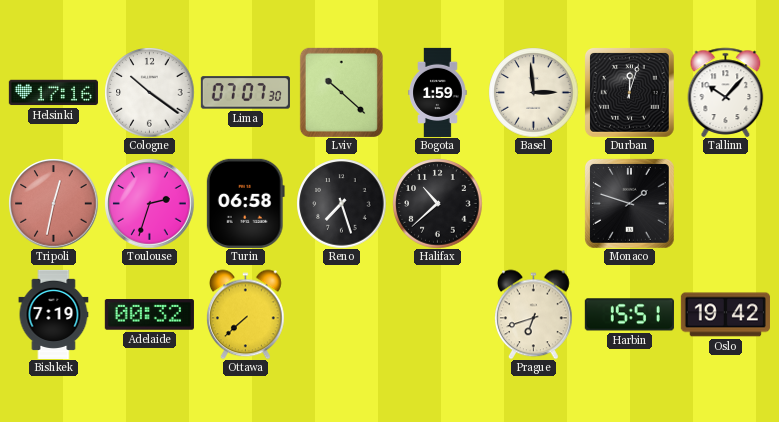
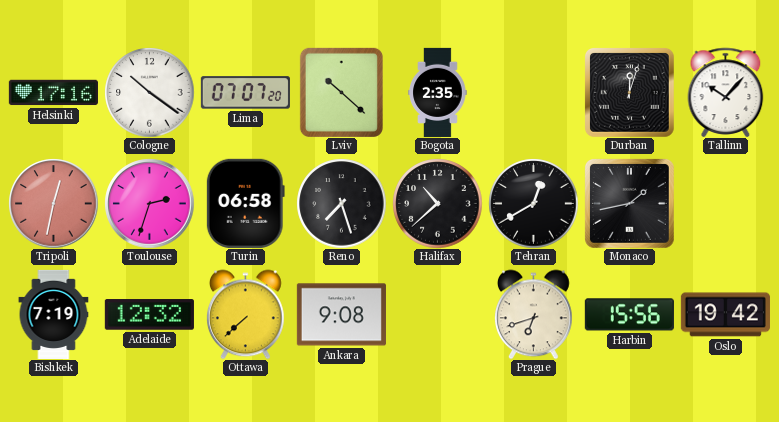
Lima: 07:07:30 -> 07:07:20
Bogota: 1:59 -> 2:35
Basel: 2:59 -> none
Tehran: none -> 12:40
Monaco: 1:48 -> 1:43
Adelaide: 00:32 -> 12:32
Ankara: none -> 9:08
Harbin: 15:51 -> 15:56
